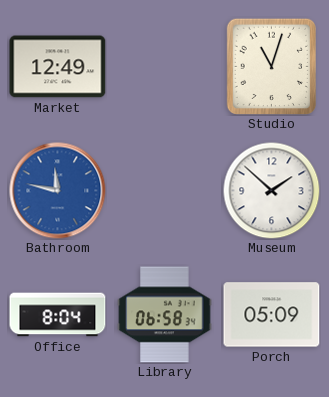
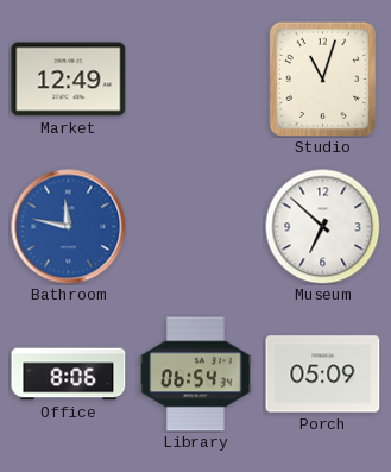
Museum: 1:52 -> 6:52
Office: 8:04 -> 8:06
Library: 06:58 -> 06:54
